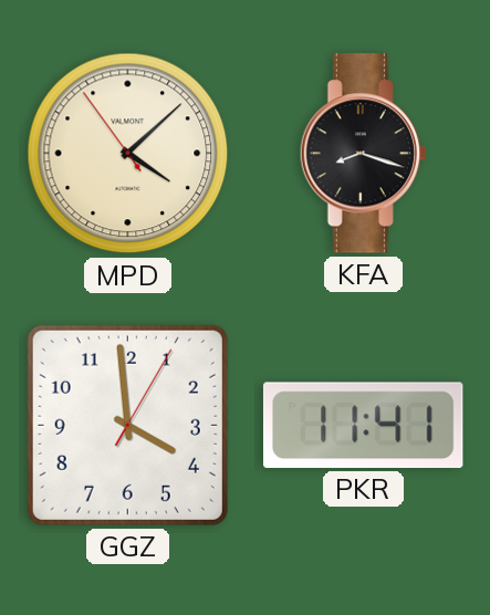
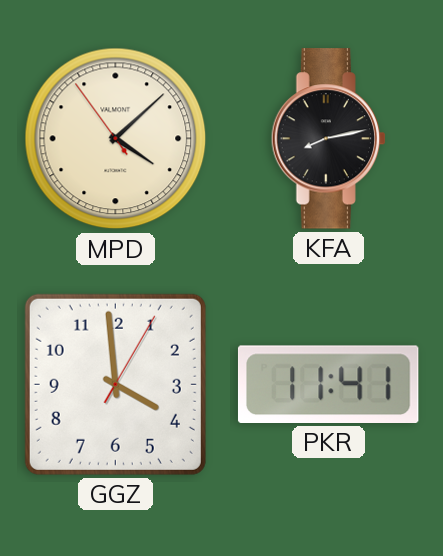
KFA: 8:18 -> 8:13
